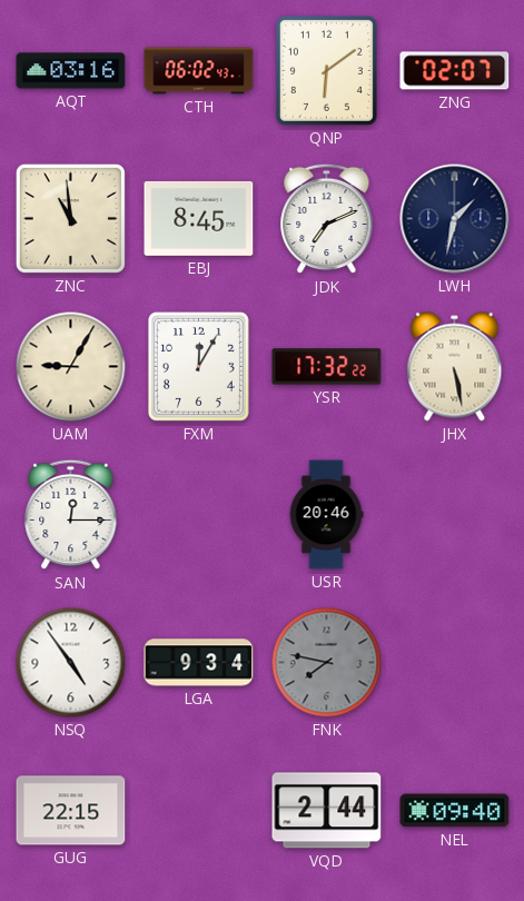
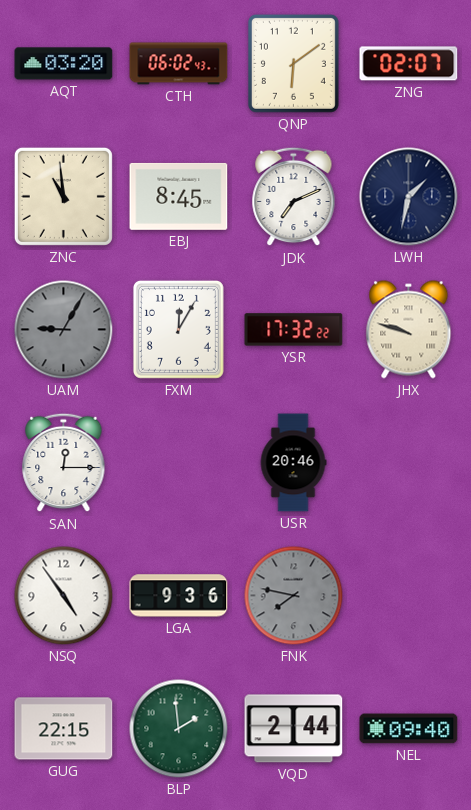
AQT: 03:16 -> 03:20
UAM dial: cream -> grey
JHX: 5:28 -> 9:48
LGA: 9:34 -> 9:36
BLP: none -> 1:59
